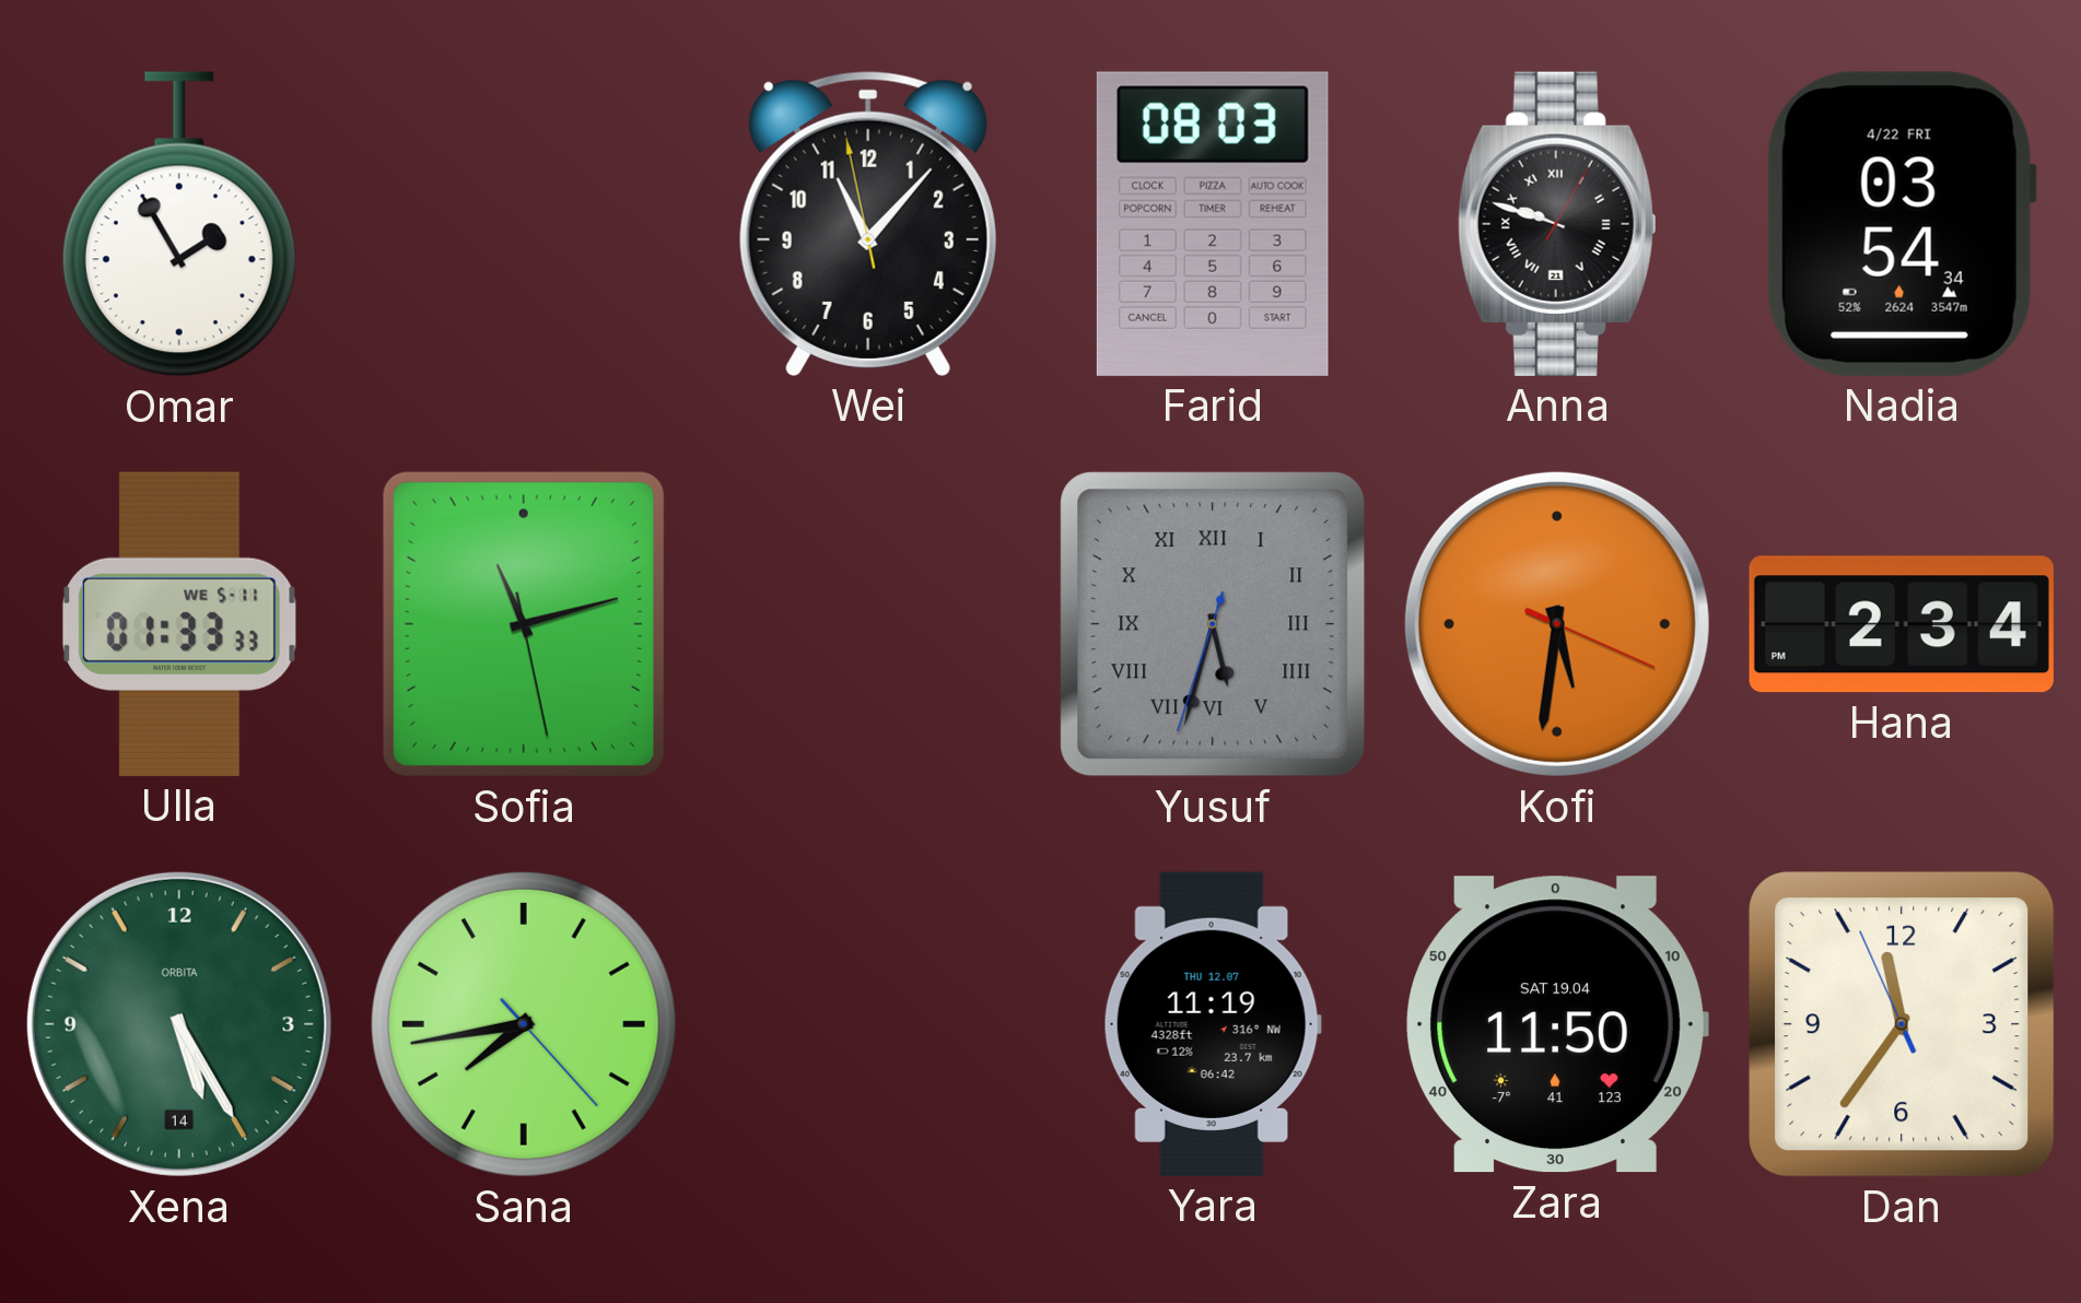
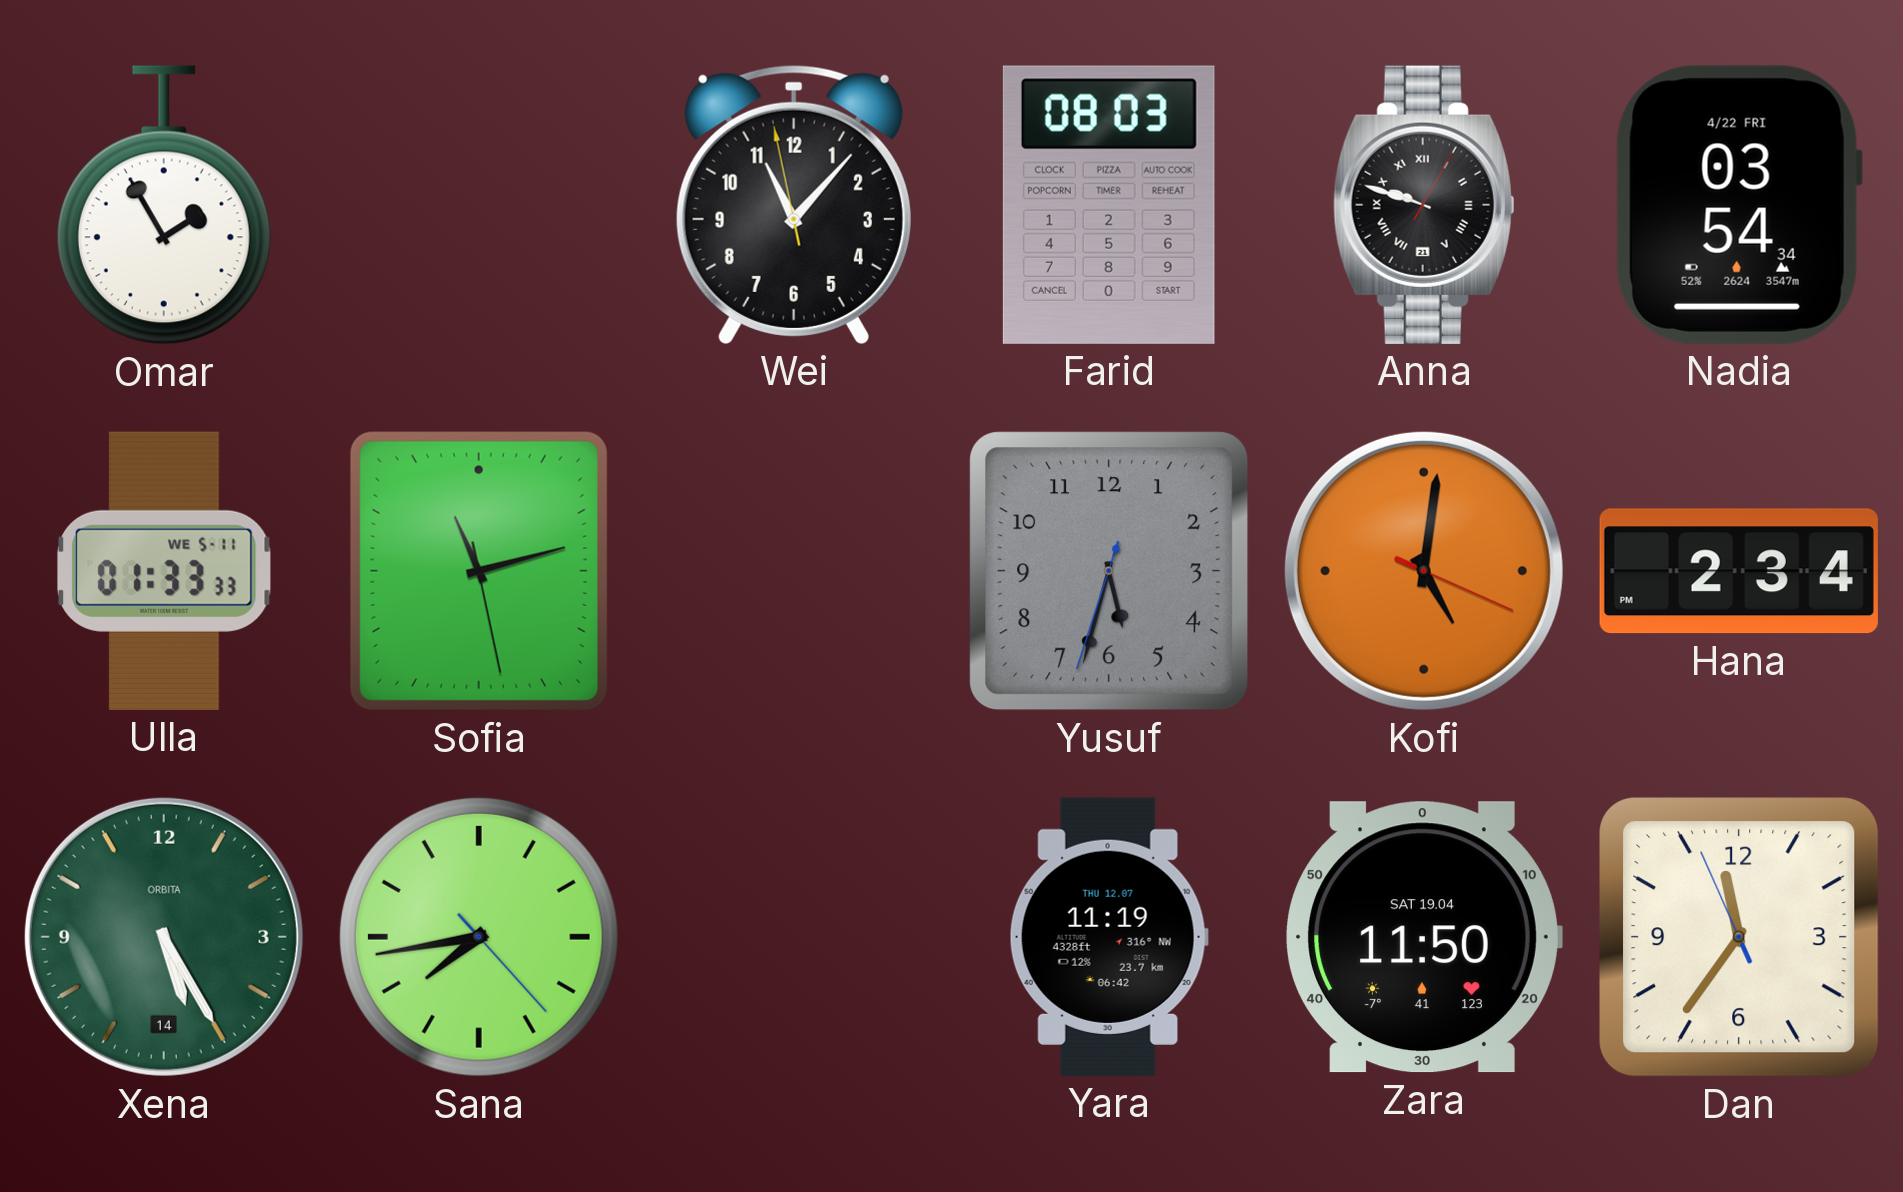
Yusuf numerals: Roman -> Arabic
Kofi: 5:31 -> 5:01
